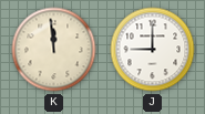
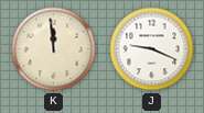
J: 9:00 -> 9:19
